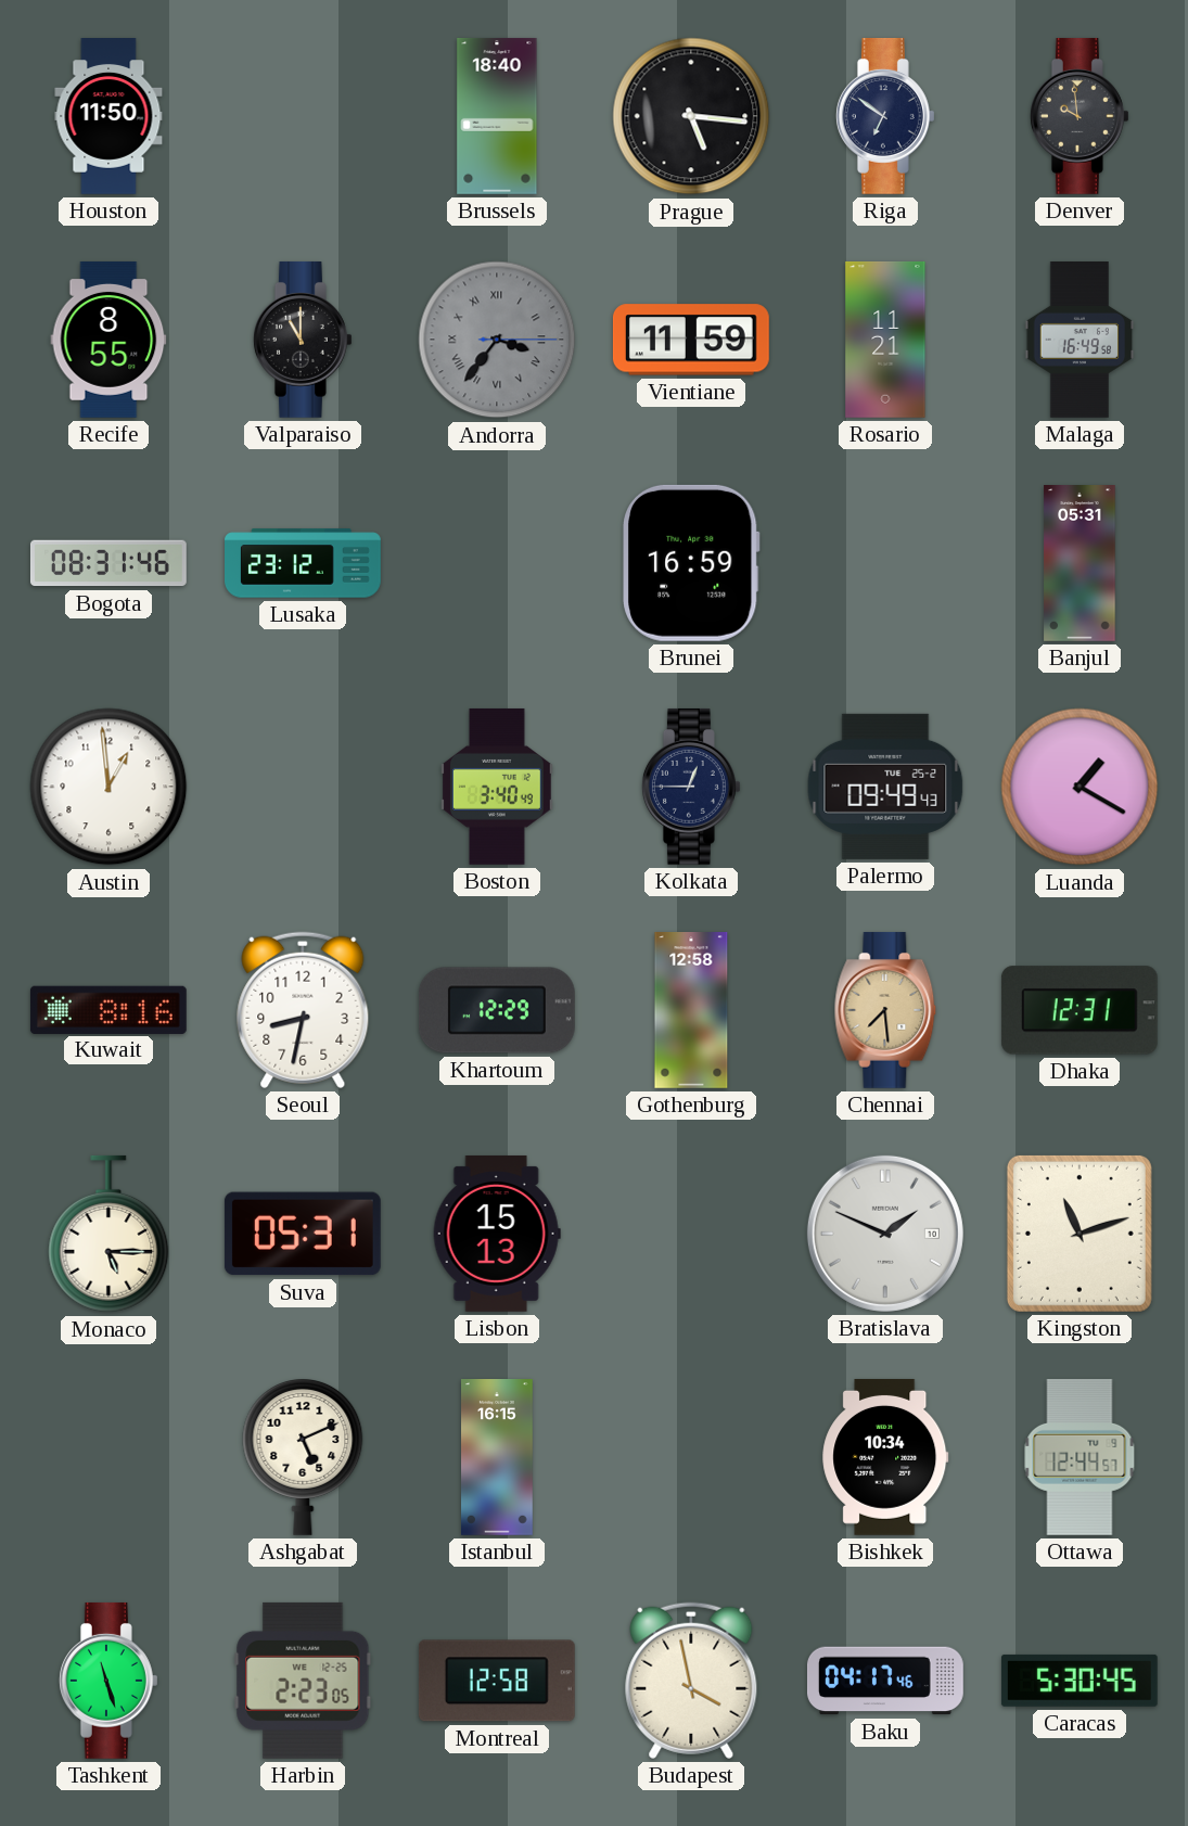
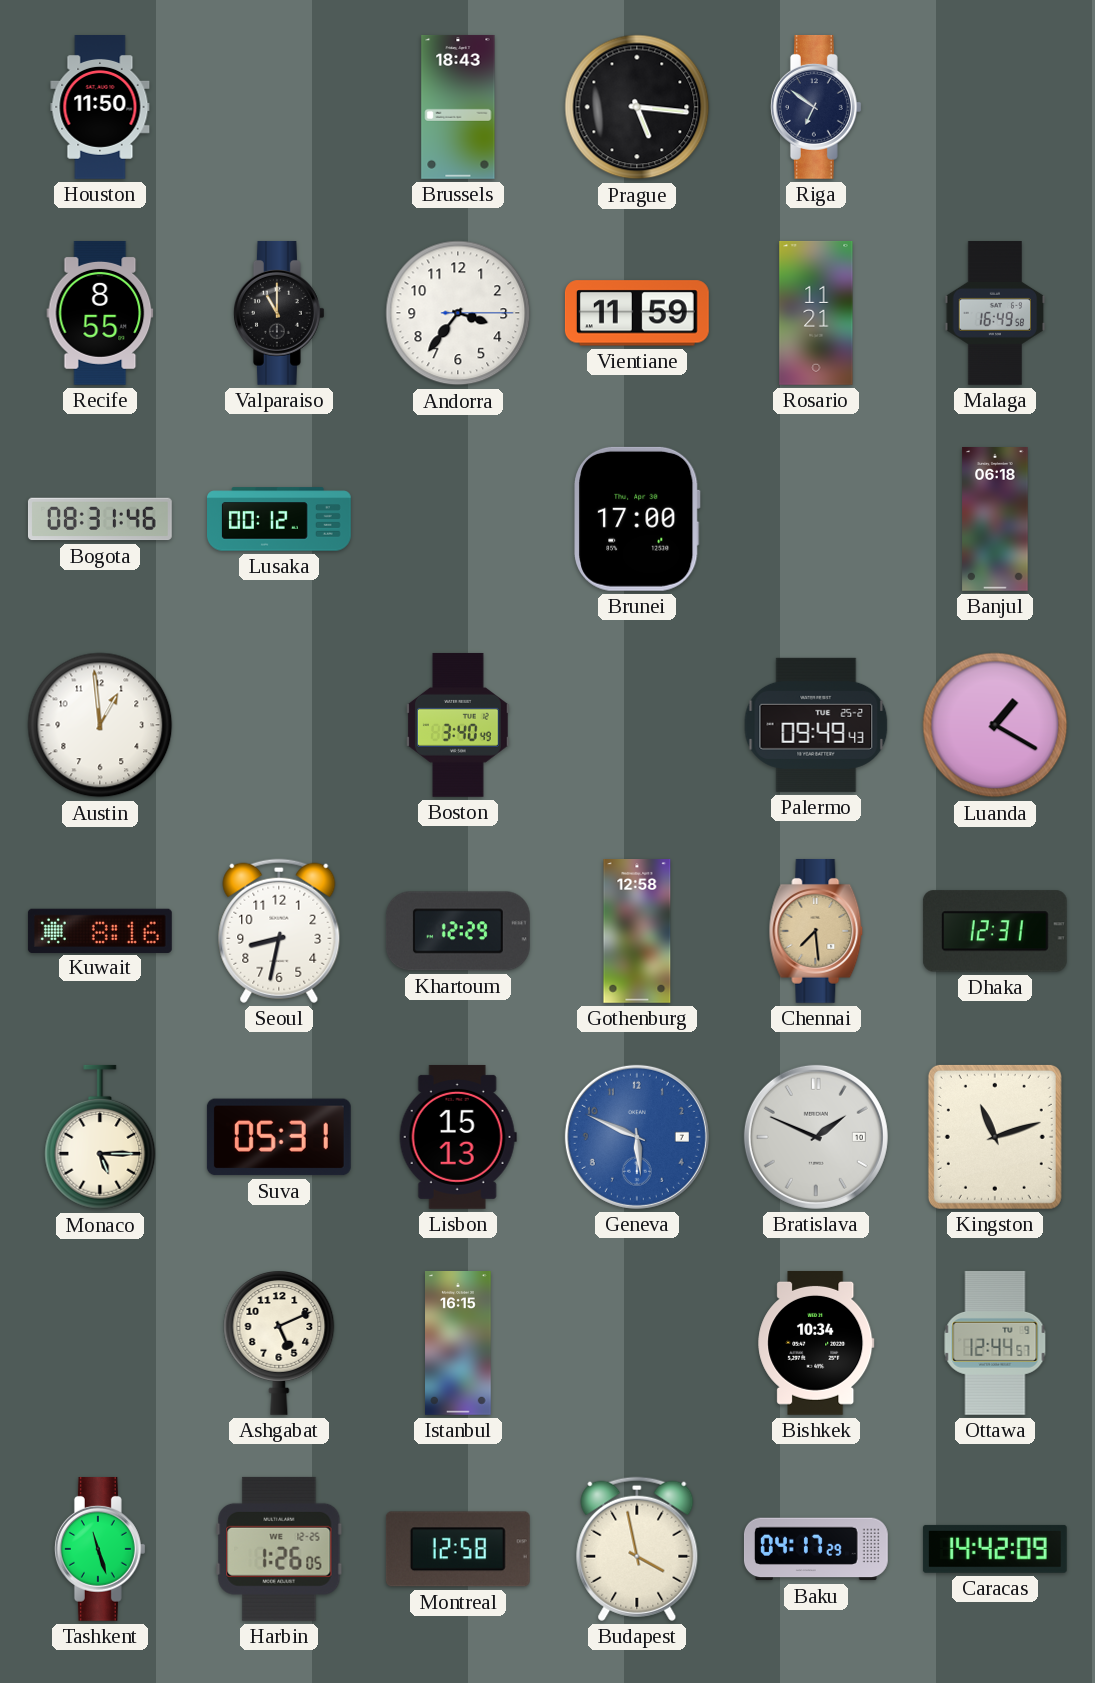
Brussels: 18:40 -> 18:43
Denver: 9:59 -> none
Andorra dial: grey -> white
Andorra numerals: Roman -> Arabic
Lusaka: 23:12 -> 00:12
Brunei: 16:59 -> 17:00
Banjul: 05:31 -> 06:18
Kolkata: 12:45 -> none
Geneva: none -> 5:49
Harbin: 2:23 -> 1:26
Baku: 04:17:46 -> 04:17:29
Caracas: 5:30 -> 14:42
